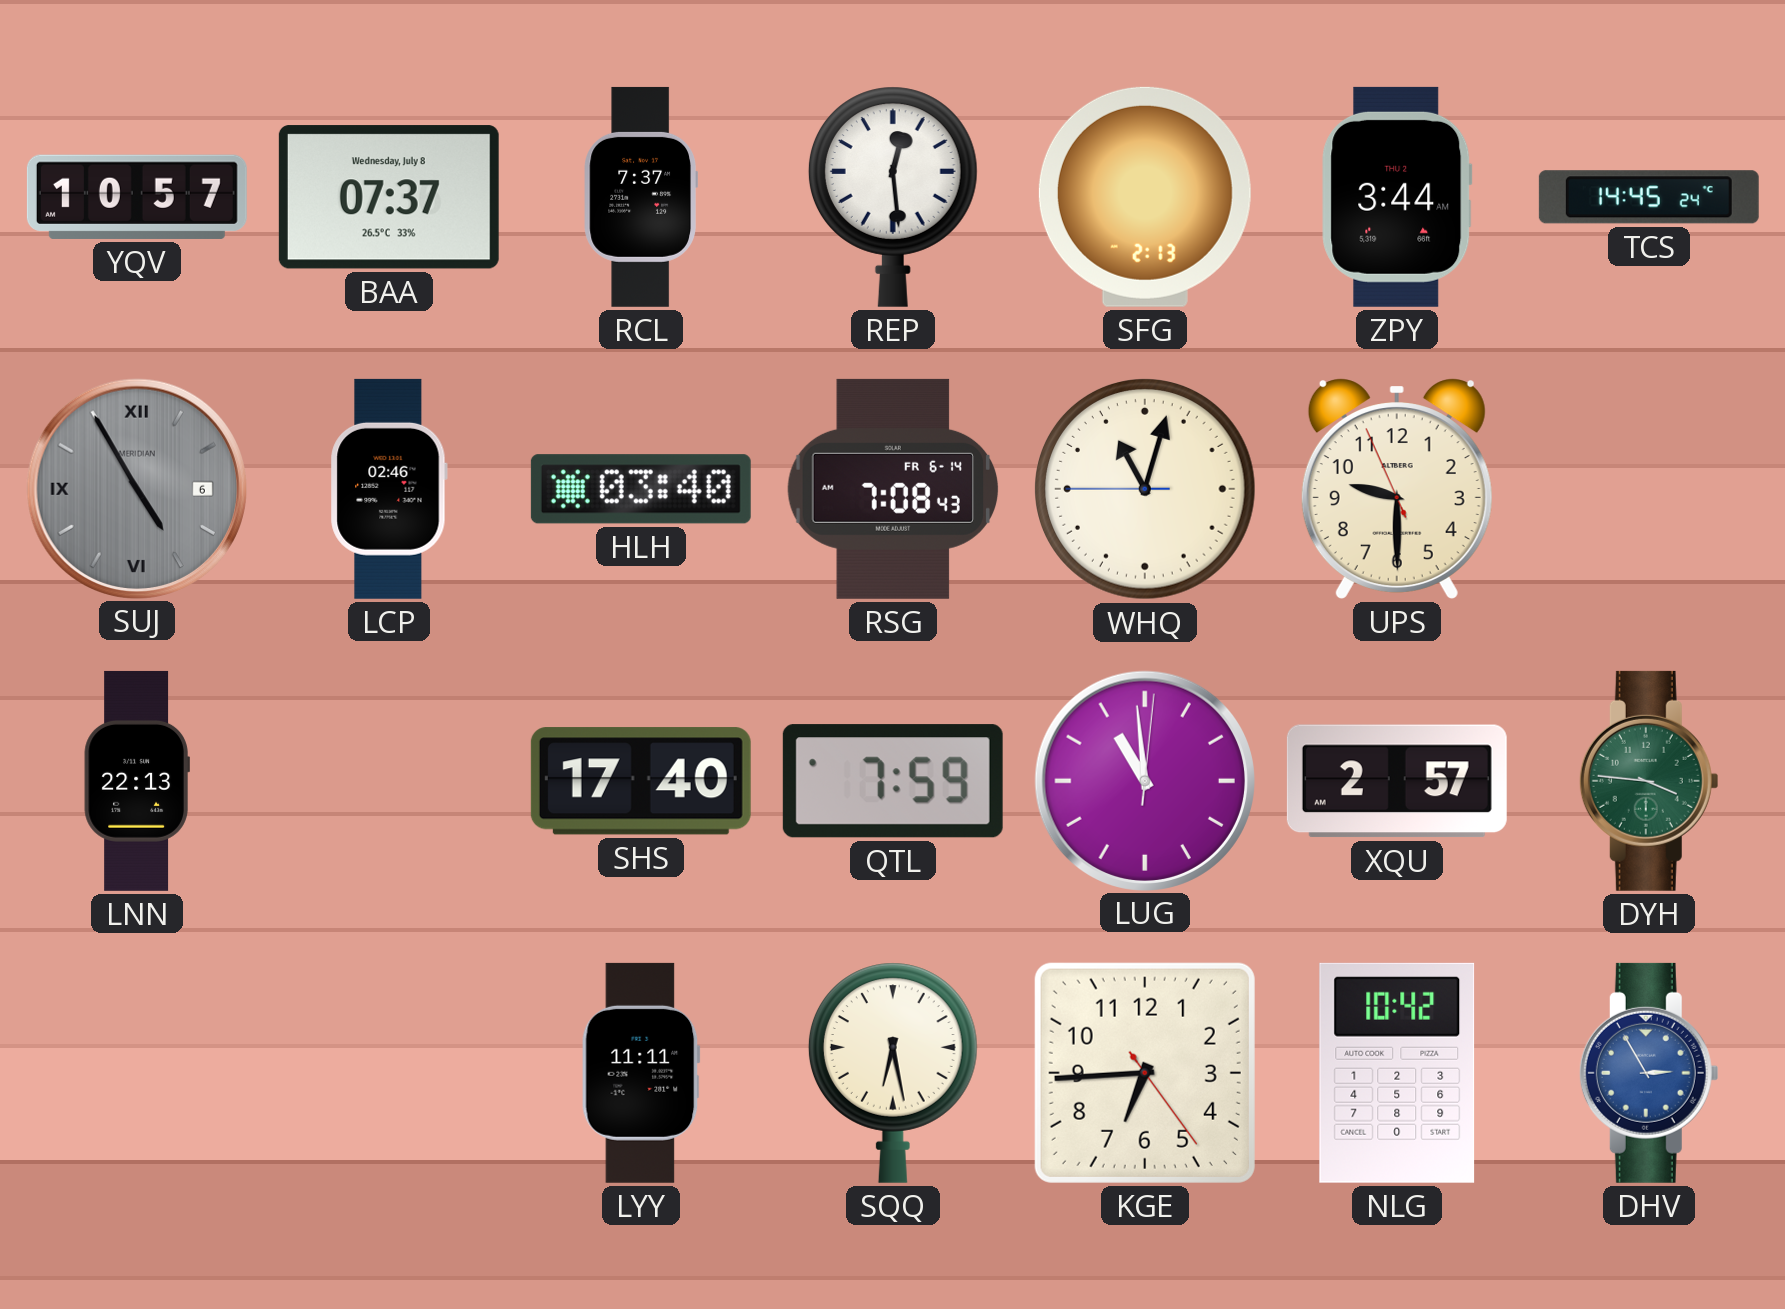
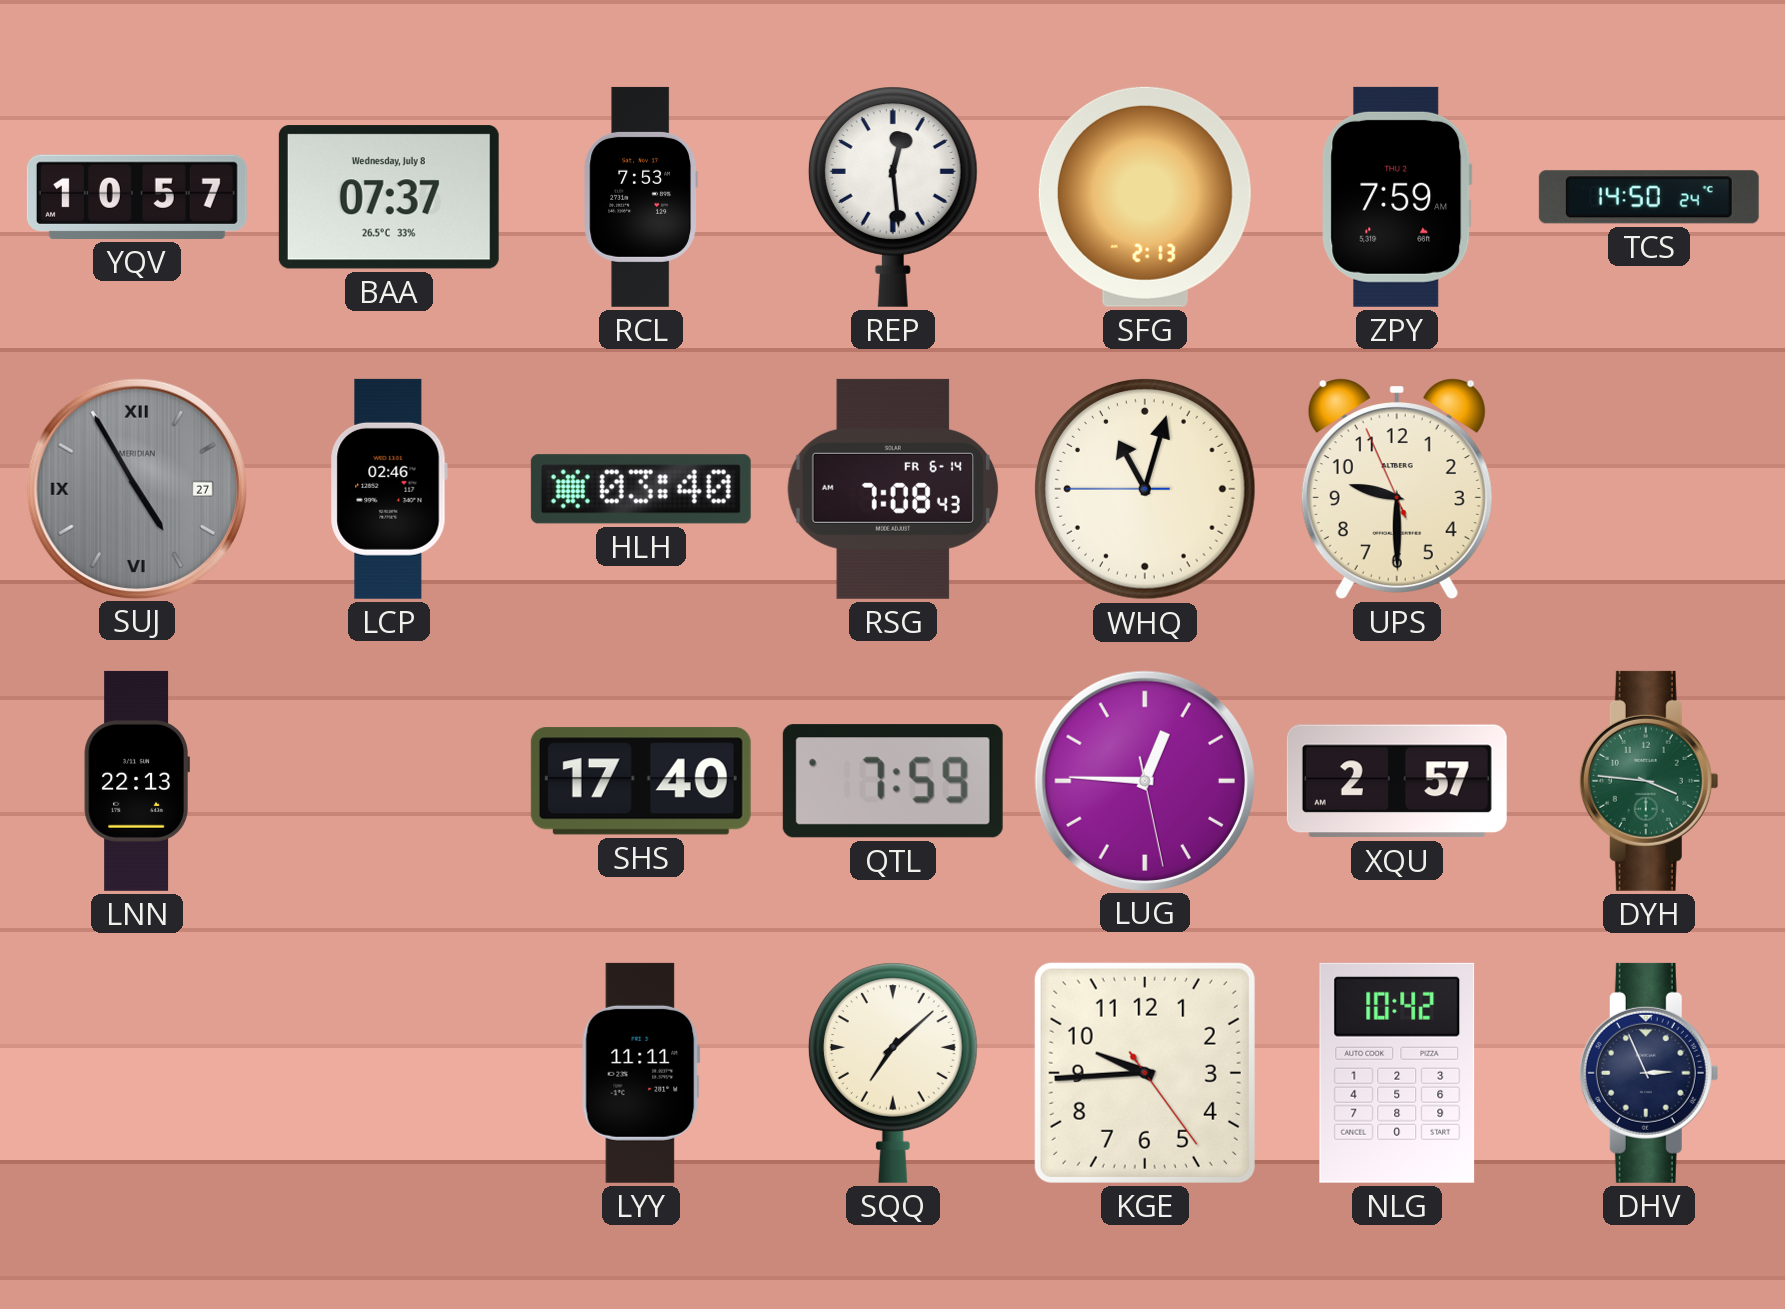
RCL: 7:37 -> 7:53
ZPY: 3:44 -> 7:59
TCS: 14:45 -> 14:50
SUJ date: 6 -> 27
LUG: 10:59 -> 12:45
SQQ: 6:28 -> 7:08
KGE: 6:44 -> 9:44
DHV: 2:55 -> 2:56
DHV dial: blue -> navy
